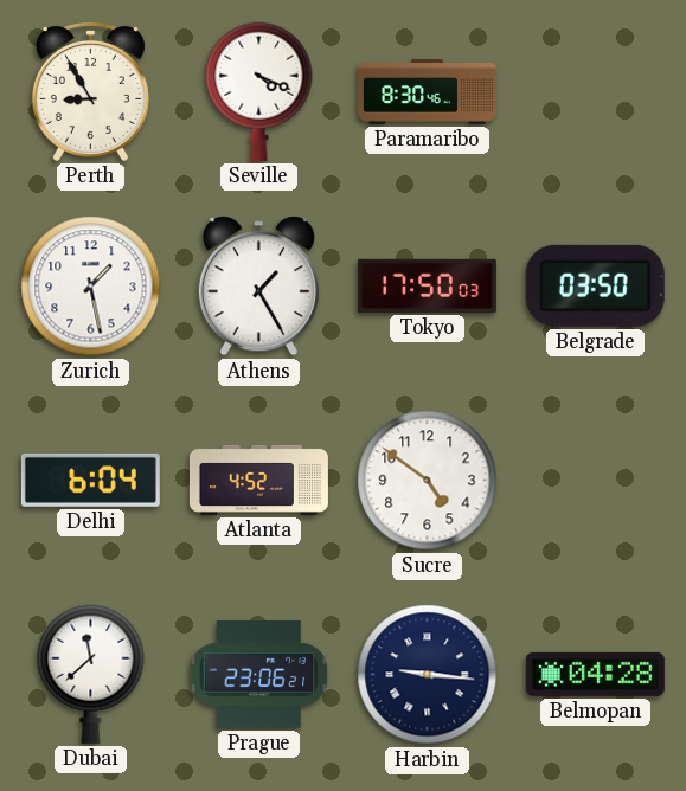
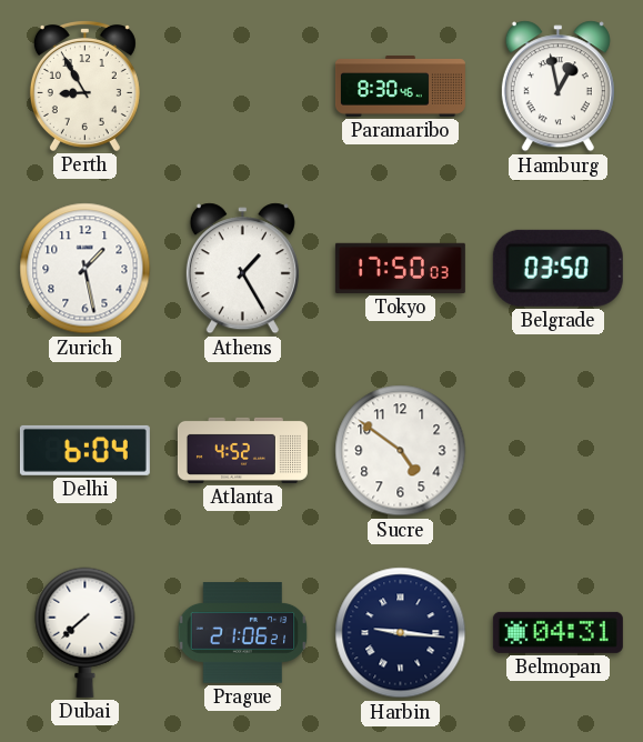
Seville: 4:19 -> none
Hamburg: none -> 12:58
Dubai: 11:38 -> 7:38
Prague: 23:06 -> 21:06
Belmopan: 04:28 -> 04:31
